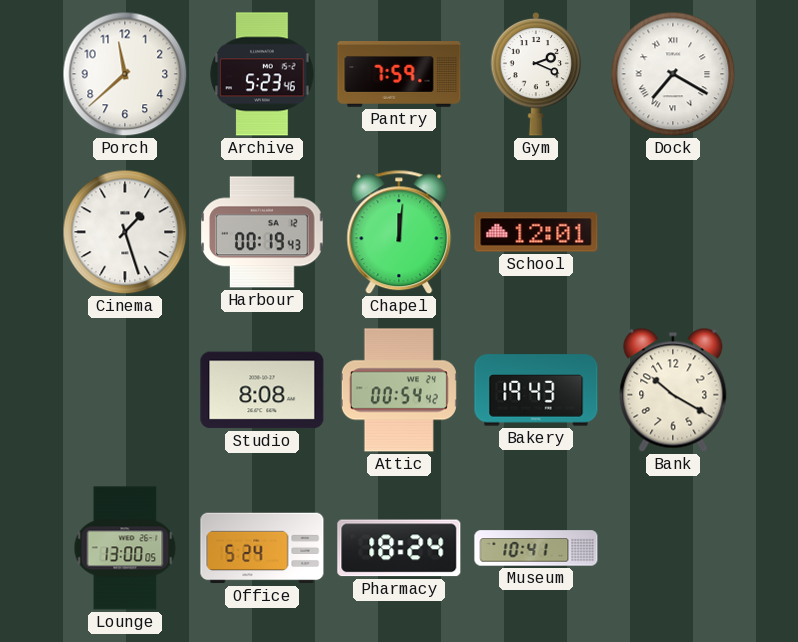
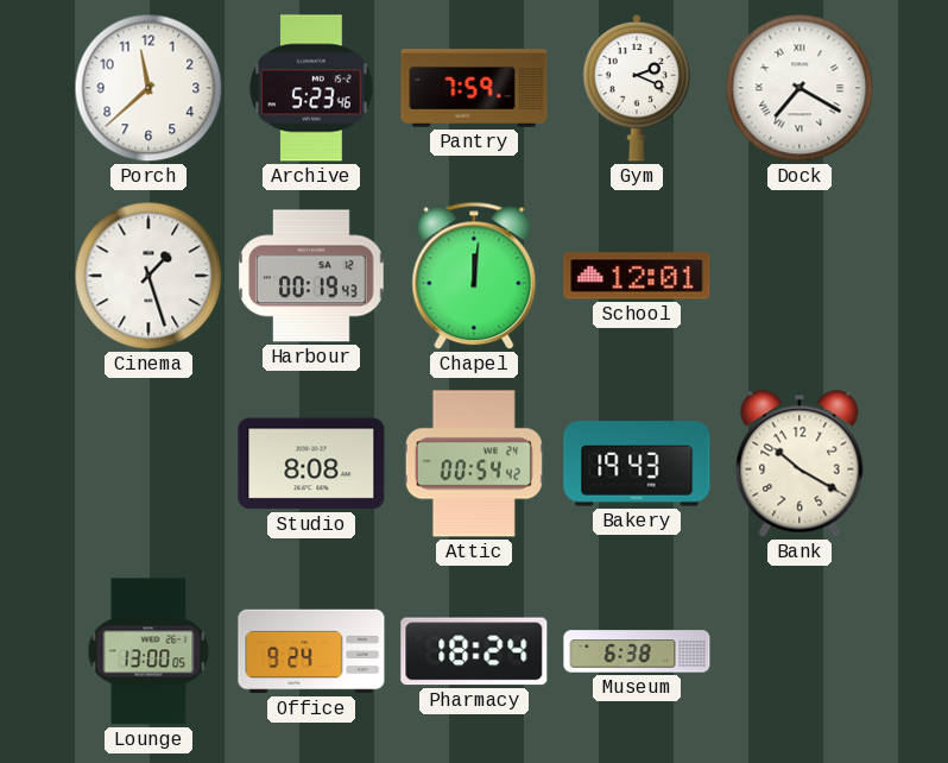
Office: 5:24 -> 9:24
Museum: 10:41 -> 6:38
